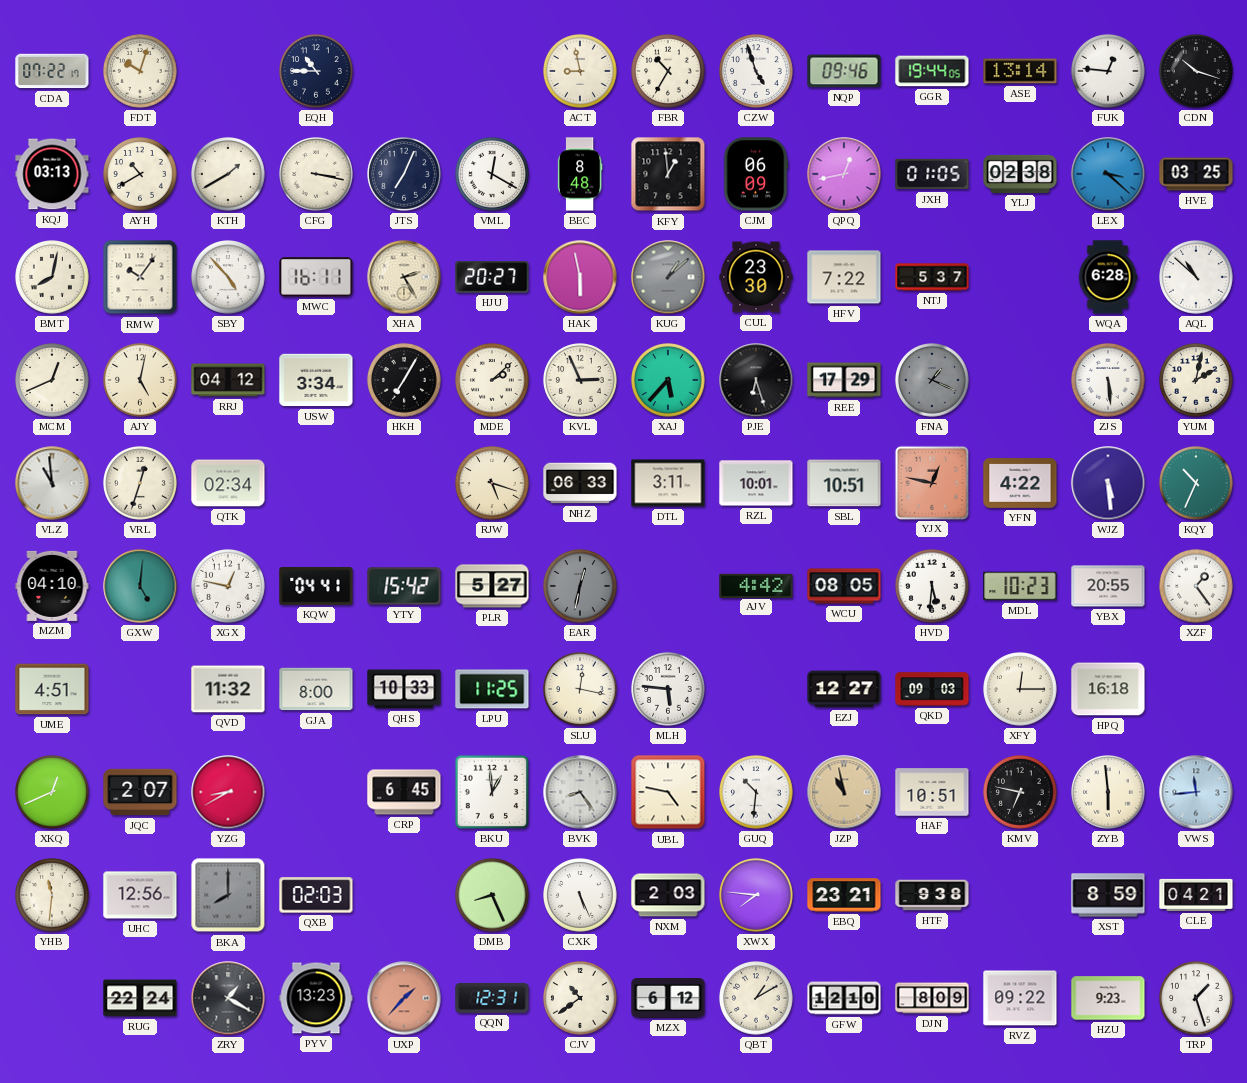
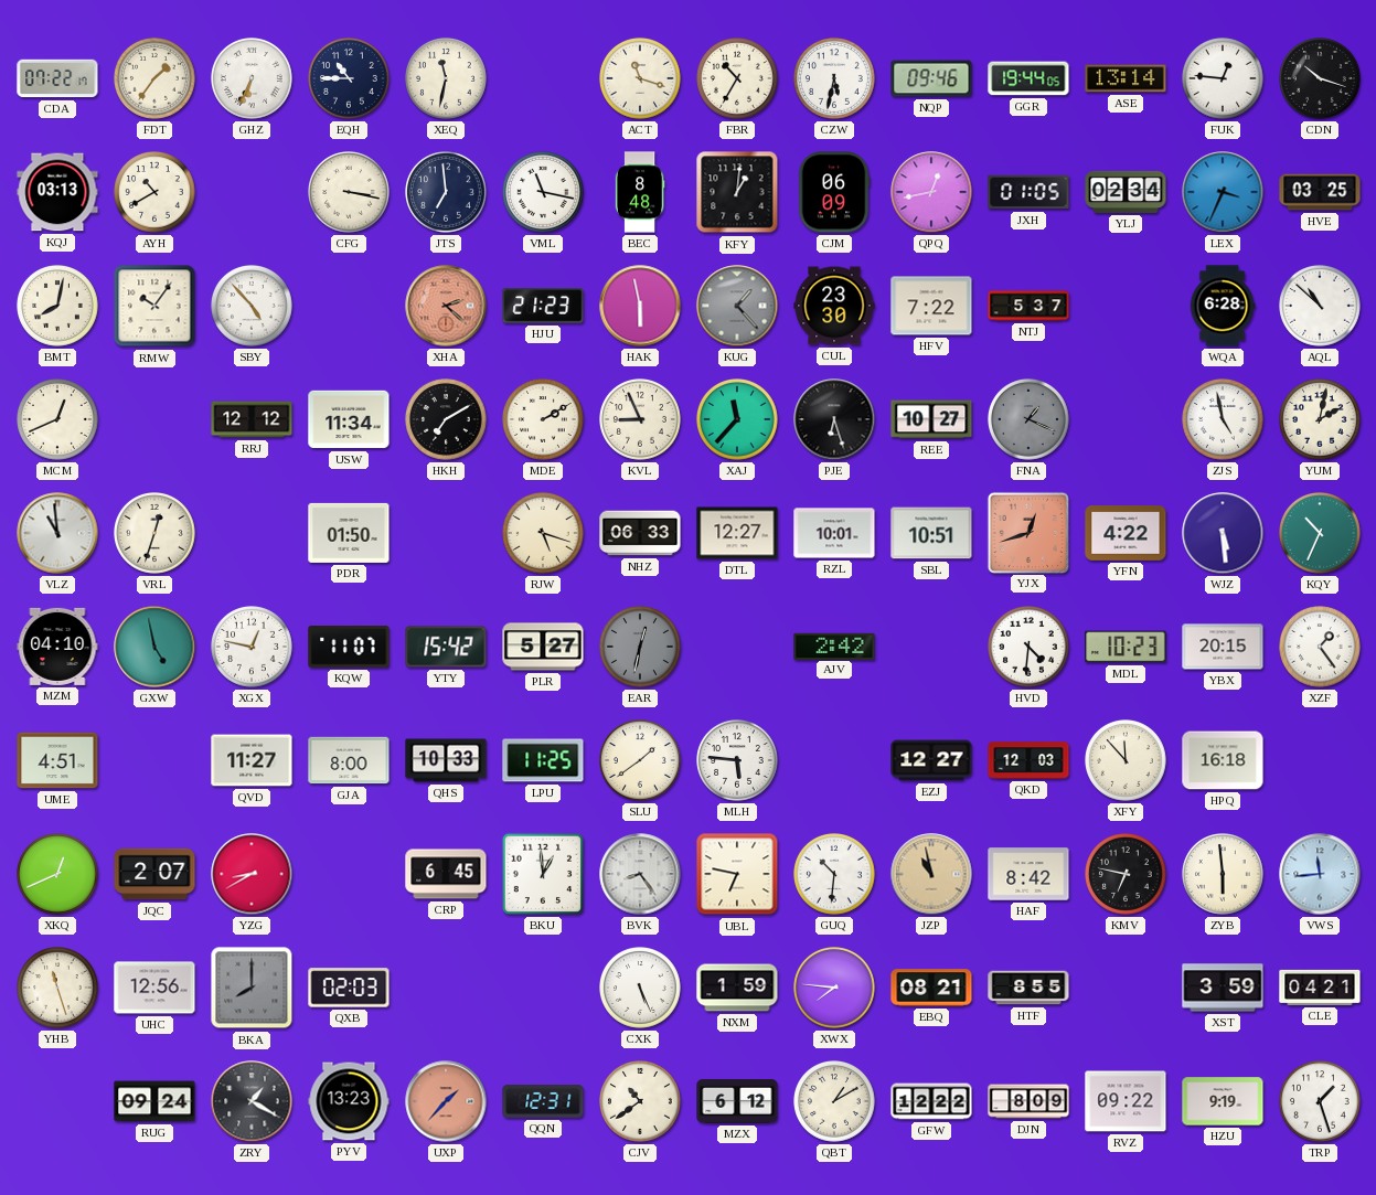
FDT: 10:03 -> 1:36
GHZ: none -> 6:34
XEQ: none -> 11:32
ACT: 8:58 -> 11:18
CZW: 4:57 -> 5:32
KTH: 1:40 -> none
JTS: 7:04 -> 6:59
VML: 12:20 -> 11:17
KFY: 12:59 -> 1:01
YLJ: 02:38 -> 02:34
LEX: 3:22 -> 3:34
MWC: 16:11 -> none
XHA: 2:25 -> 2:22
XHA dial: cream -> salmon
HJU: 20:27 -> 21:23
KUG: 1:08 -> 1:23
AJY: 5:02 -> none
RRJ: 04:12 -> 12:12
USW: 3:34 -> 11:34
HKH: 7:05 -> 7:10
MDE: 2:08 -> 2:10
KVL: 2:56 -> 8:56
XAJ: 5:37 -> 11:37
REE: 17:29 -> 10:27
ZJS: 5:29 -> 4:58
QTK: 02:34 -> none
PDR: none -> 01:50
DTL: 3:11 -> 12:27
YJX: 12:47 -> 12:42
GXW: 5:01 -> 4:58
KQW: 04:41 -> 11:07
AJV: 4:42 -> 2:42
WCU: 08:05 -> none
HVD: 5:31 -> 4:31
YBX: 20:55 -> 20:15
QVD: 11:32 -> 11:27
SLU: 12:17 -> 1:39
QKD: 09:03 -> 12:03
XFY: 12:15 -> 11:53
UBL: 4:47 -> 6:47
HAF: 10:51 -> 8:42
YHB: 11:31 -> 11:27
DMB: 8:26 -> none
NXM: 2:03 -> 1:59
EBQ: 23:21 -> 08:21
HTF: 9:38 -> 8:55
XST: 8:59 -> 3:59
RUG: 22:24 -> 09:24
GFW: 12:10 -> 12:22
HZU: 9:23 -> 9:19
